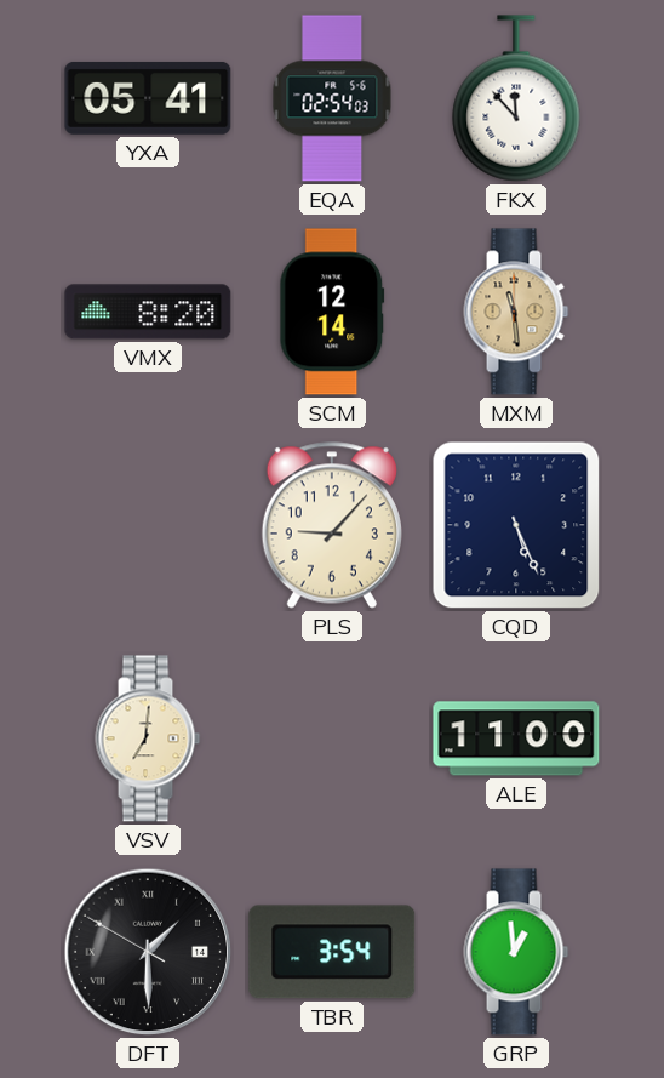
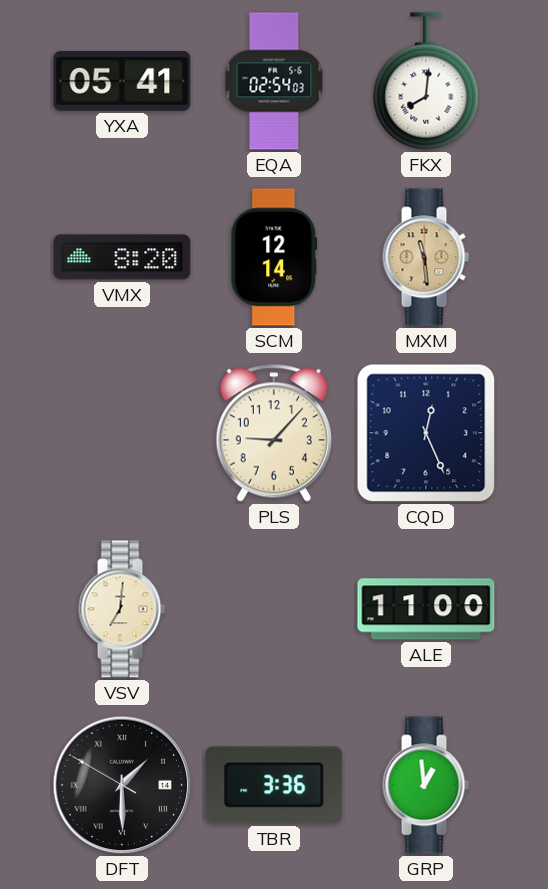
FKX: 11:53 -> 8:01
CQD: 5:26 -> 12:26
TBR: 3:54 -> 3:36
